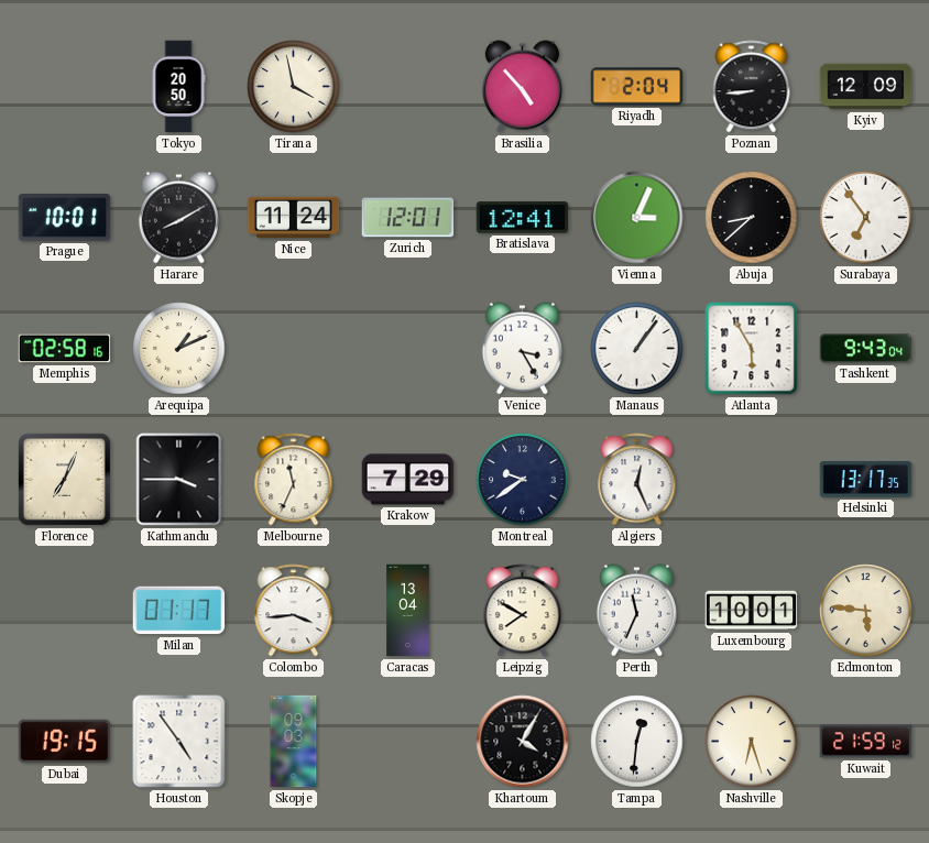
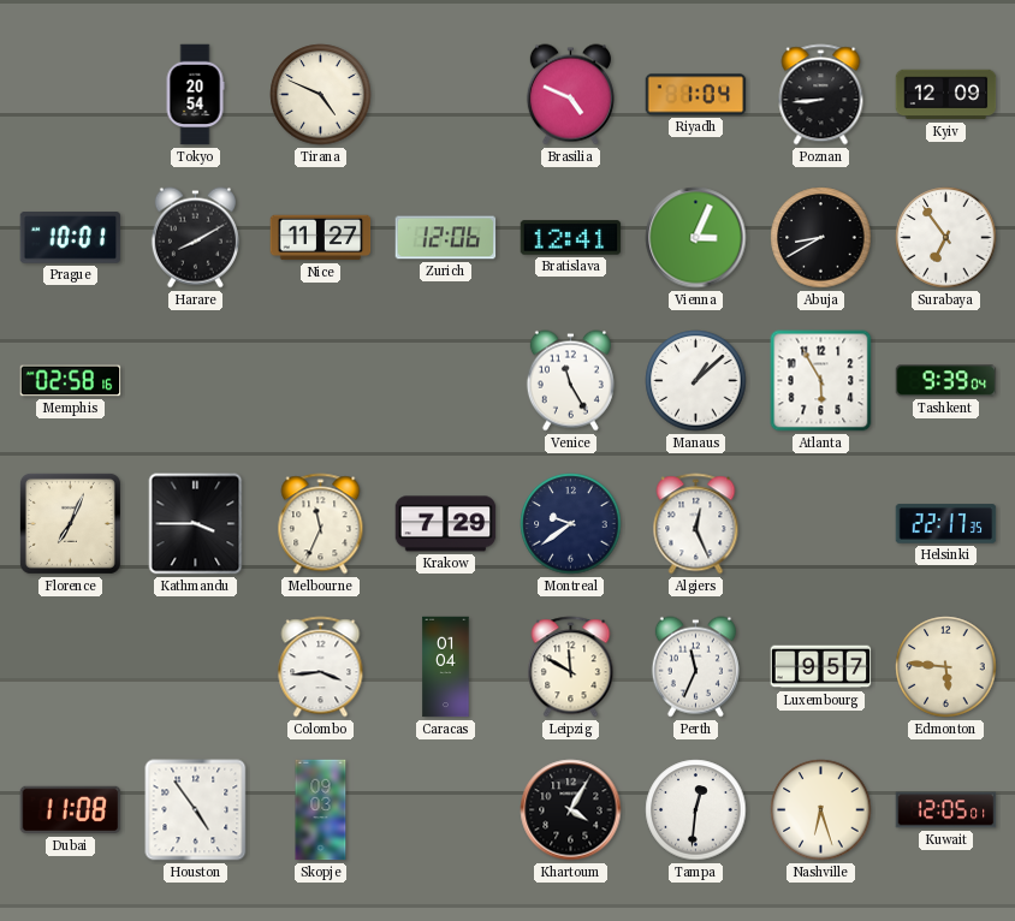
Tokyo: 20:50 -> 20:54
Tirana: 3:58 -> 4:49
Brasilia: 4:53 -> 4:49
Riyadh: 2:04 -> 1:04
Nice: 11:24 -> 11:27
Zurich: 12:01 -> 12:06
Abuja: 8:38 -> 8:40
Arequipa: 1:11 -> none
Venice: 3:25 -> 11:25
Manaus: 1:06 -> 1:08
Tashkent: 9:43 -> 9:39
Helsinki: 13:17 -> 22:17
Milan: 01:17 -> none
Caracas: 13:04 -> 01:04
Leipzig: 7:50 -> 11:50
Luxembourg: 10:01 -> 9:57
Dubai: 19:15 -> 11:08
Kuwait: 21:59 -> 12:05
